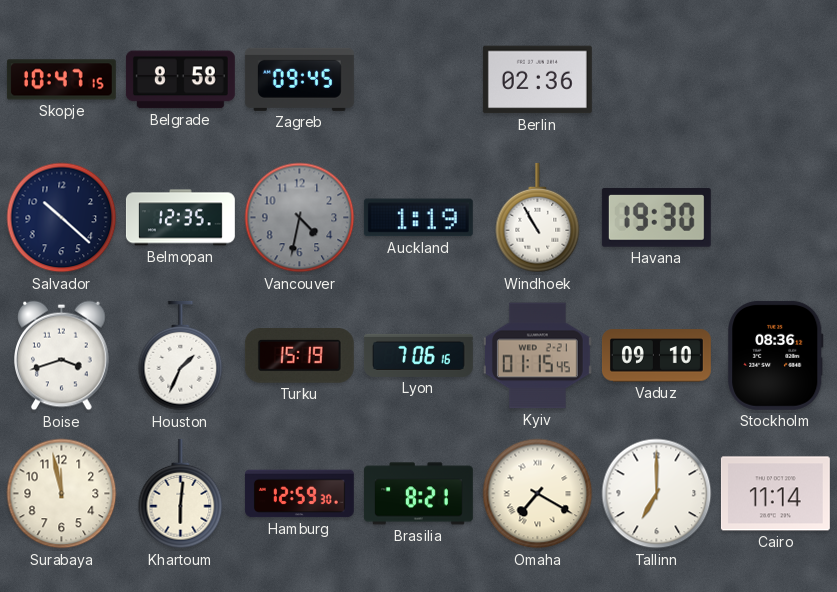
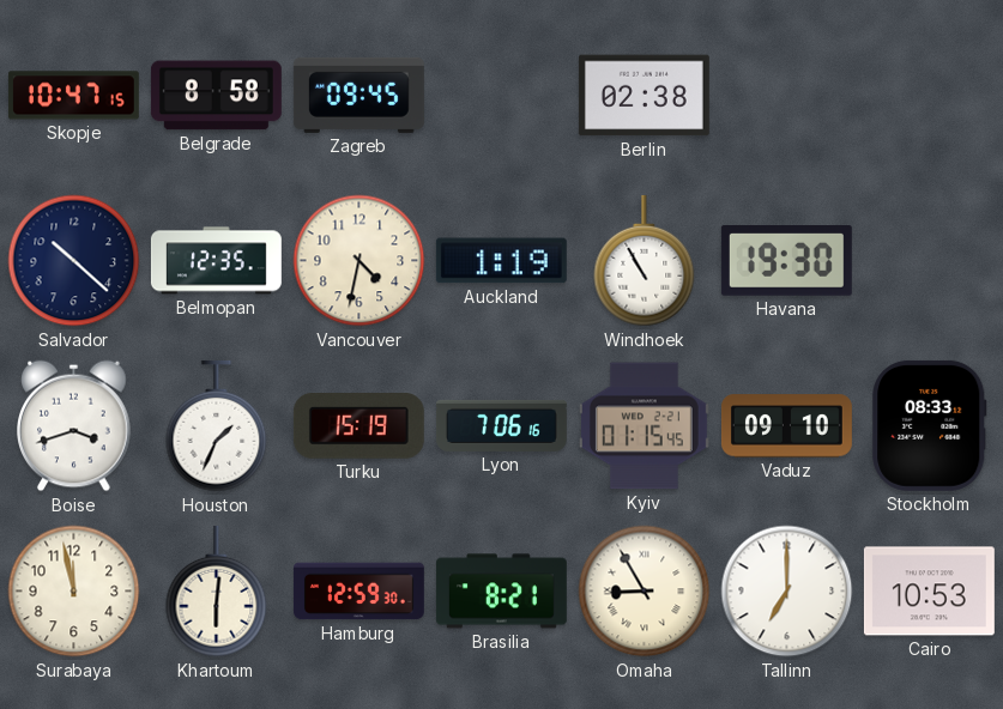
Berlin: 02:36 -> 02:38
Vancouver dial: grey -> cream
Stockholm: 08:36 -> 08:33
Omaha: 7:20 -> 8:55
Cairo: 11:14 -> 10:53
